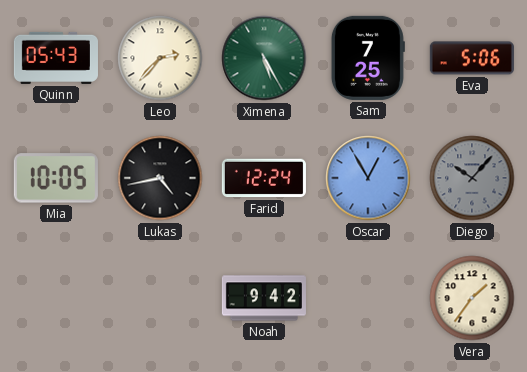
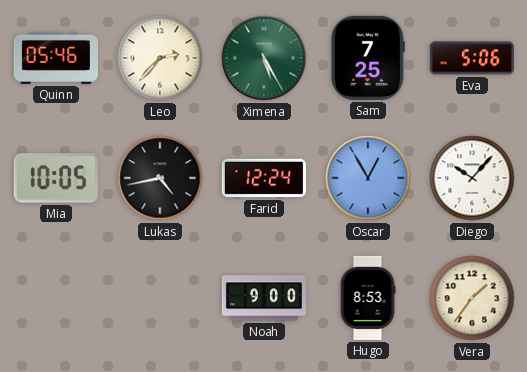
Quinn: 05:43 -> 05:46
Diego dial: grey -> white
Noah: 9:42 -> 9:00
Hugo: none -> 8:53
